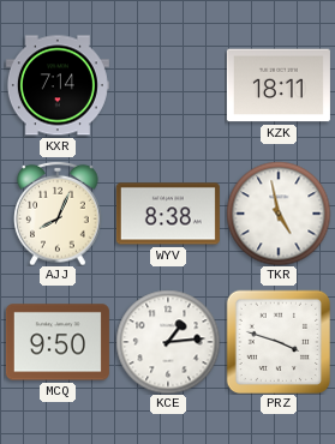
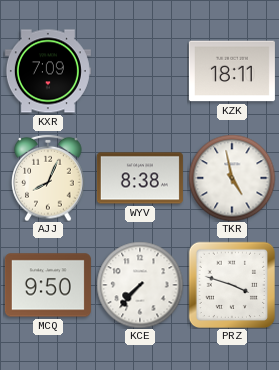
KXR: 7:14 -> 7:09
KCE: 1:14 -> 7:37
